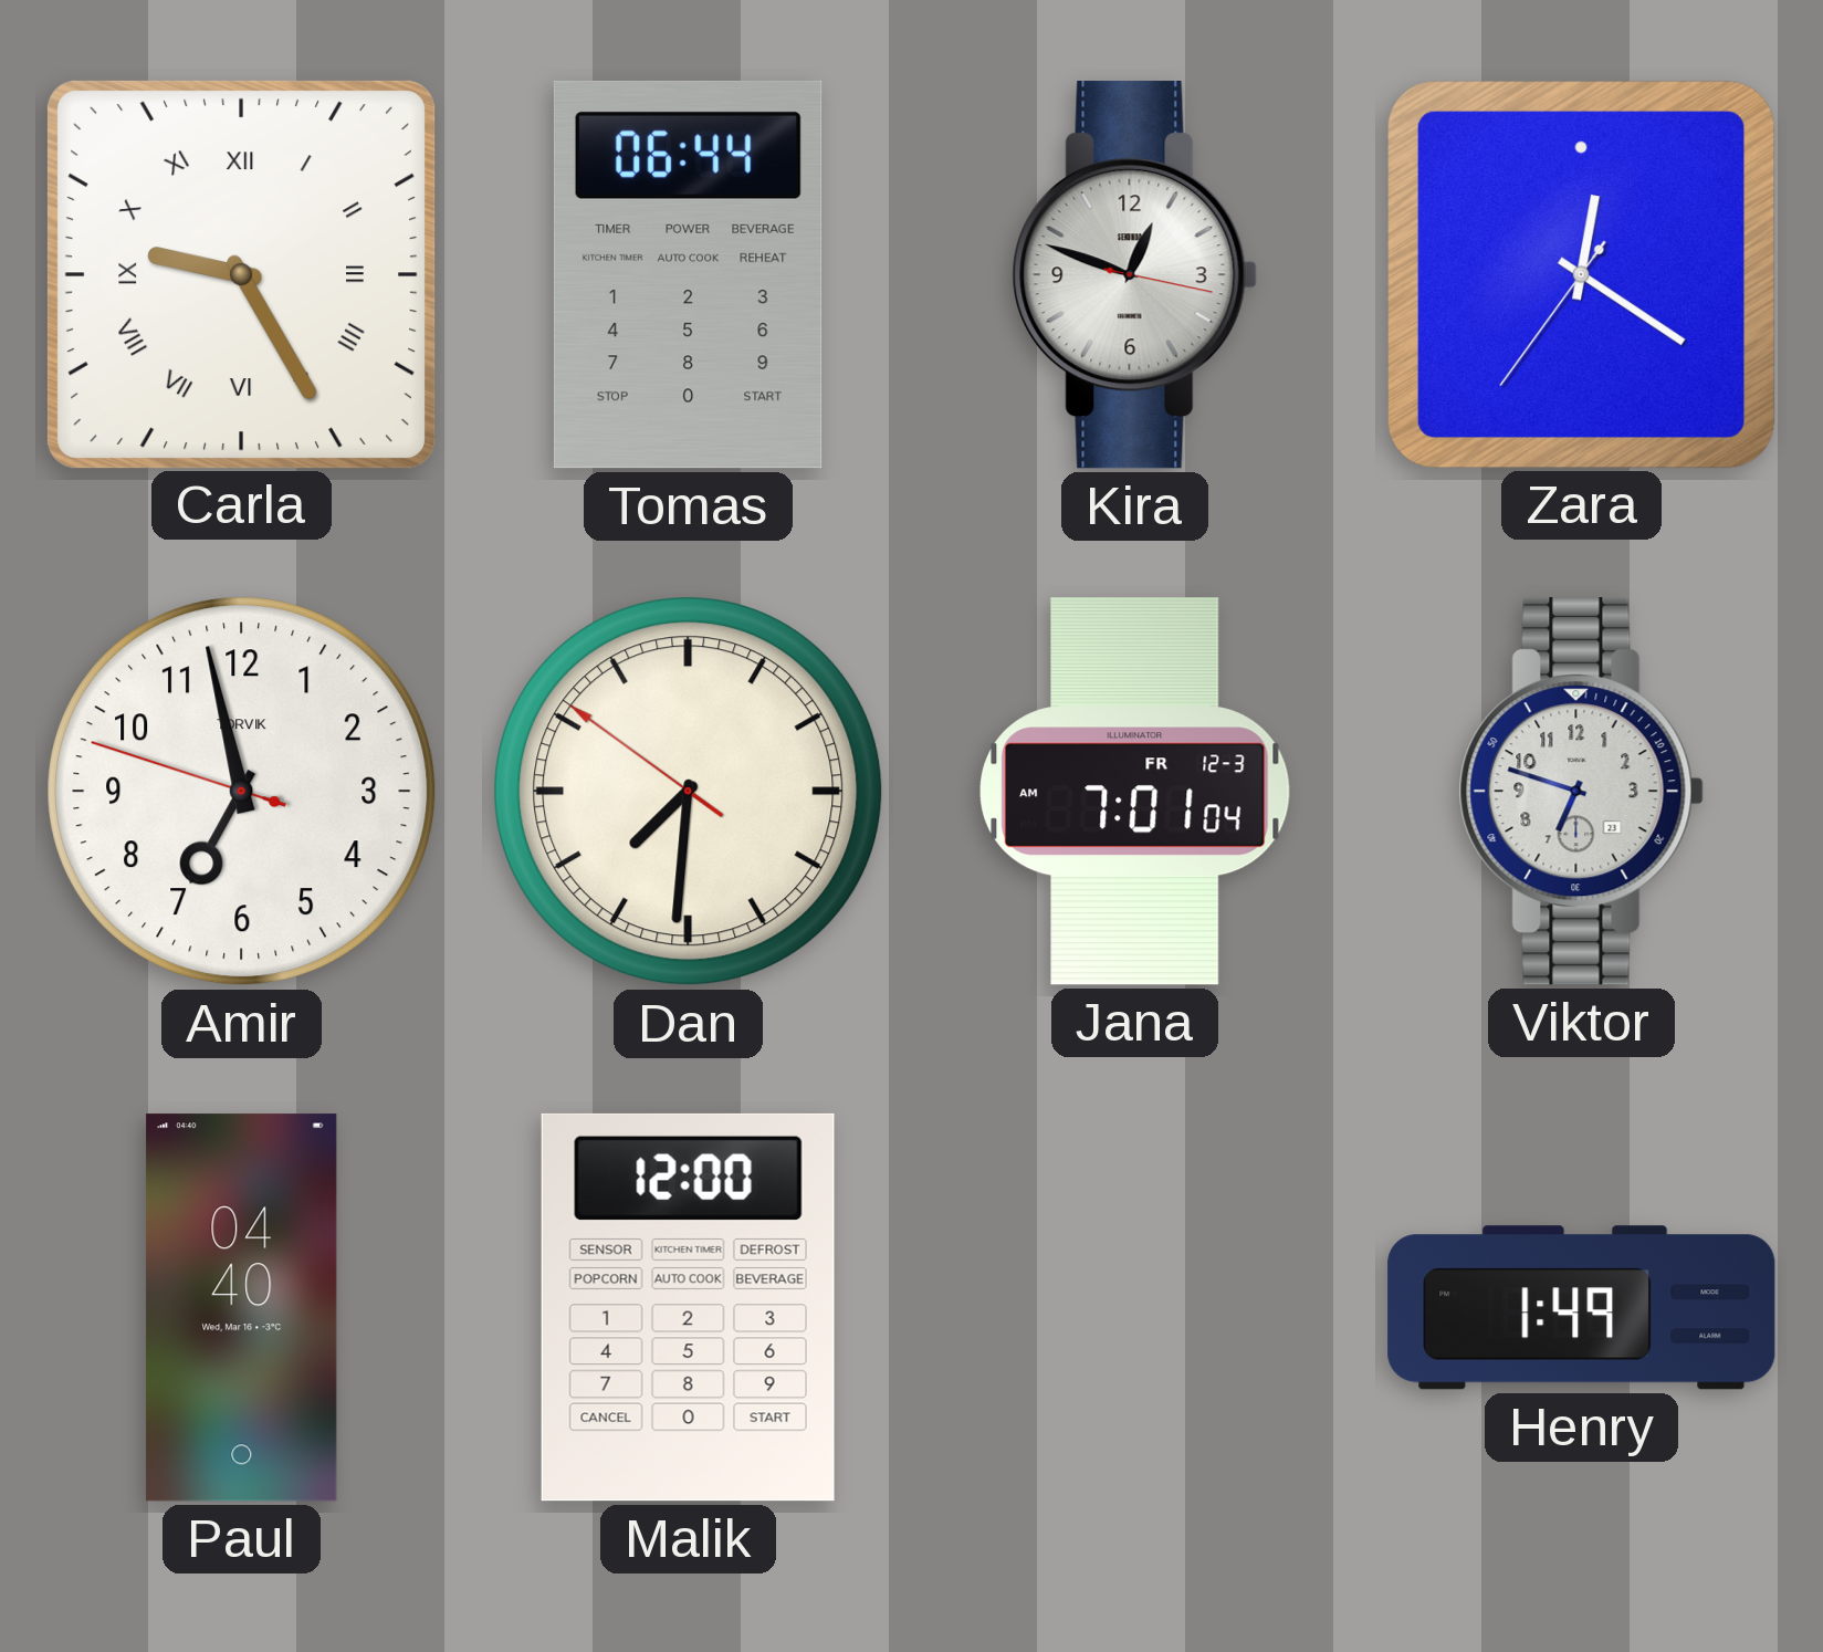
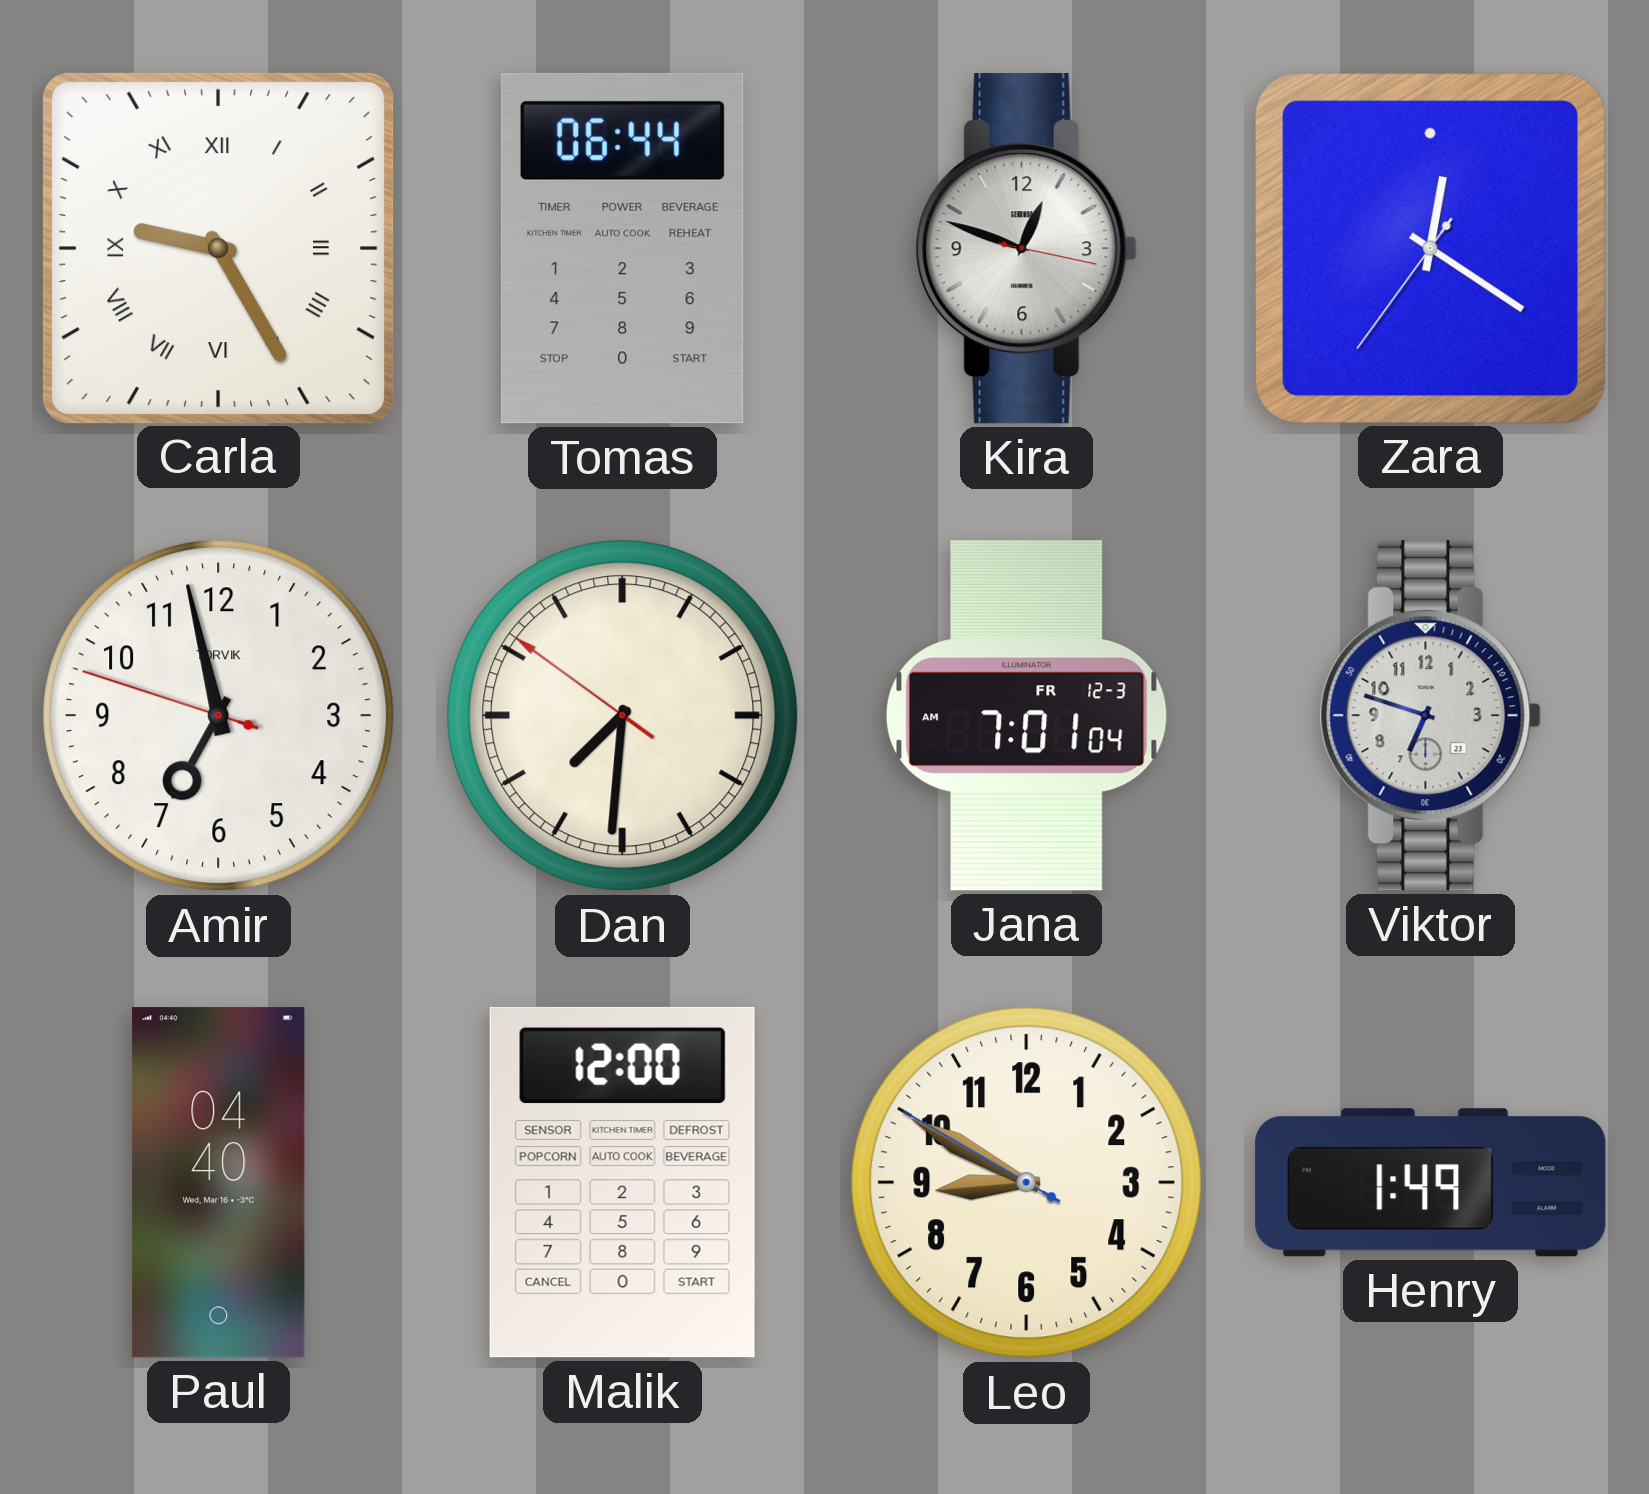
Leo: none -> 8:49
